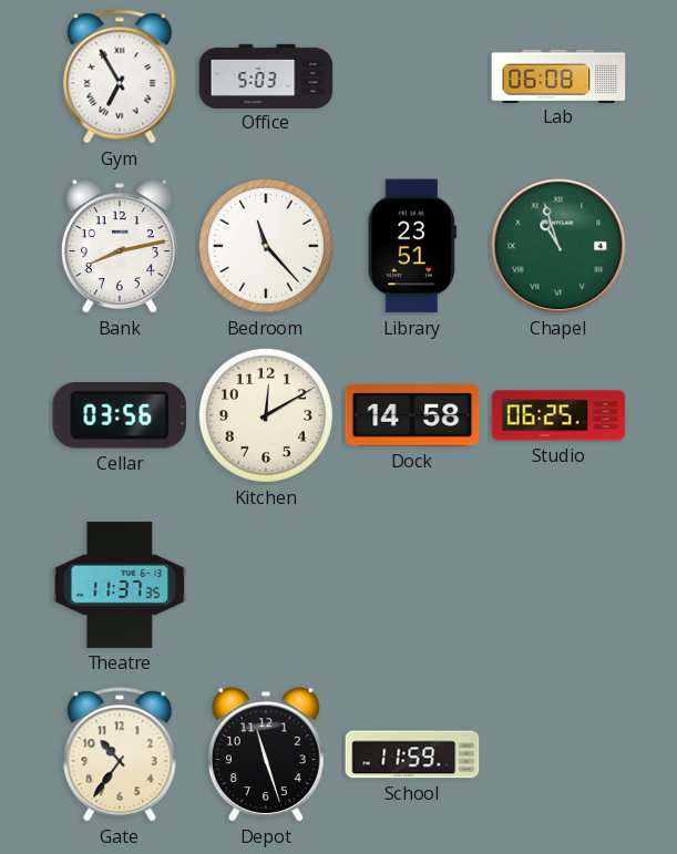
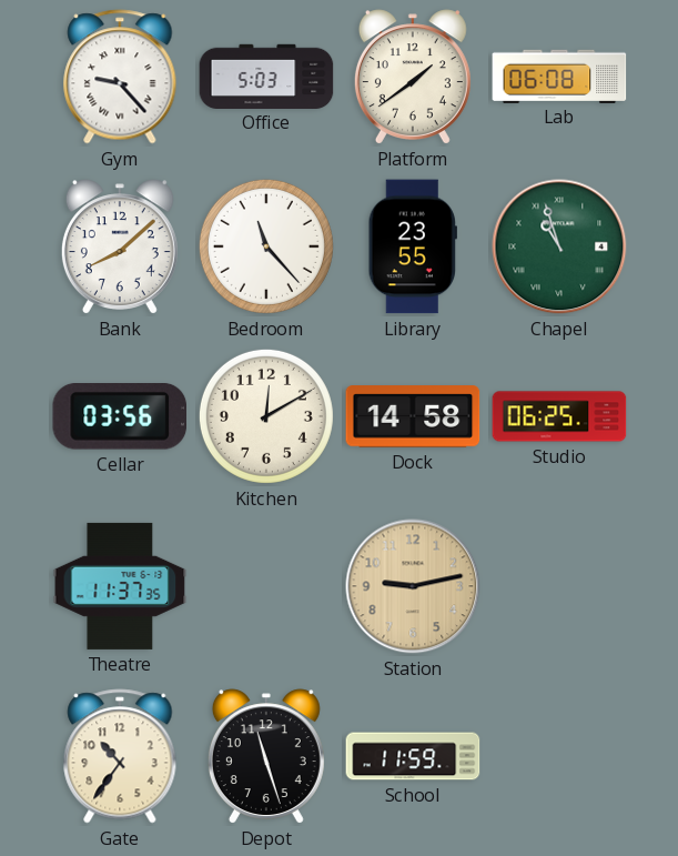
Gym: 6:55 -> 9:23
Platform: none -> 1:39
Bank: 8:13 -> 8:08
Library: 23:51 -> 23:55
Station: none -> 9:13
